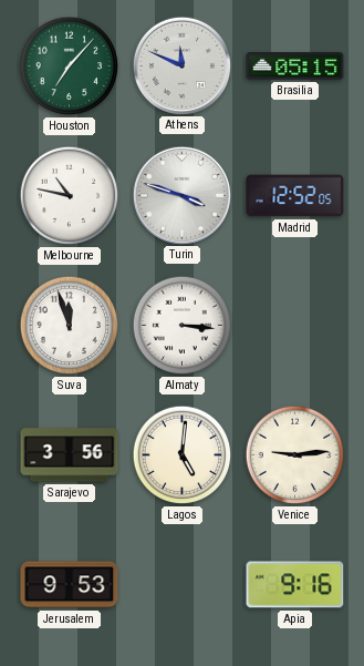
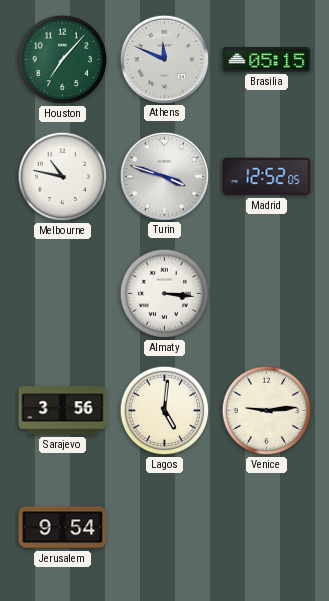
Suva: 11:57 -> none
Jerusalem: 9:53 -> 9:54
Apia: 9:16 -> none
